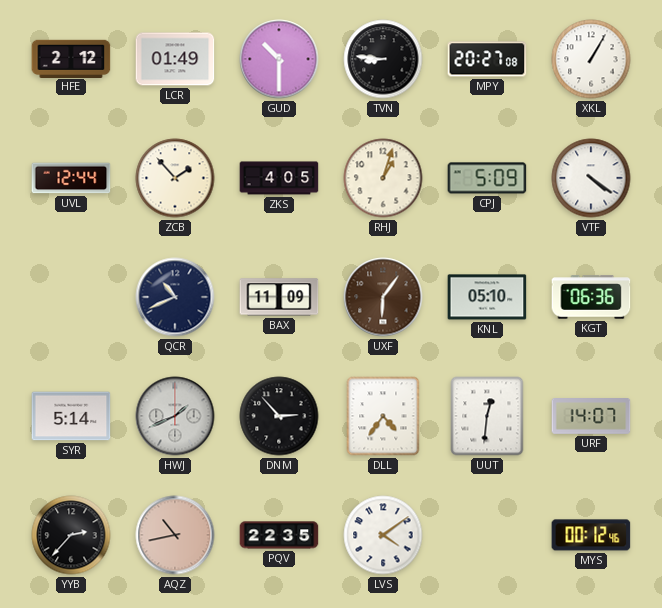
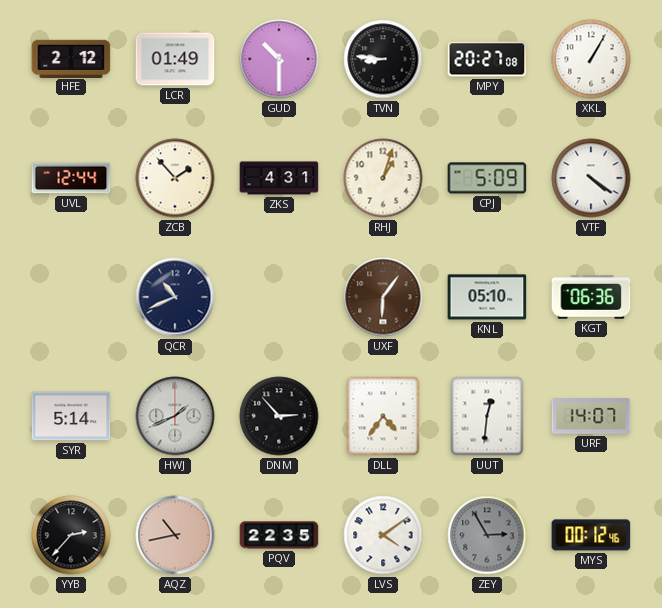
ZKS: 4:05 -> 4:31
BAX: 11:09 -> none
ZEY: none -> 2:55
